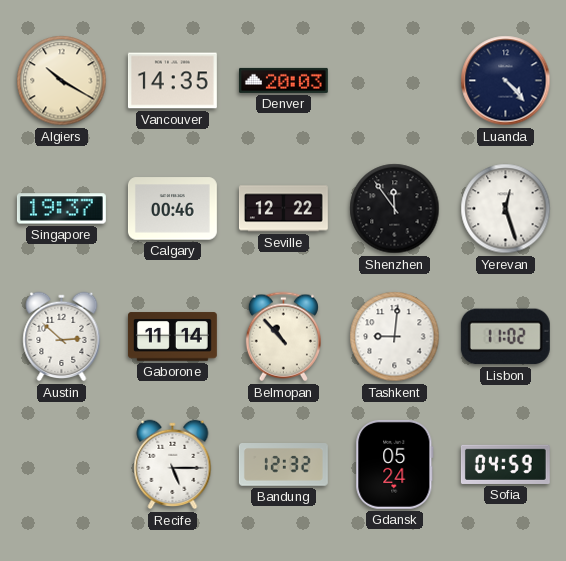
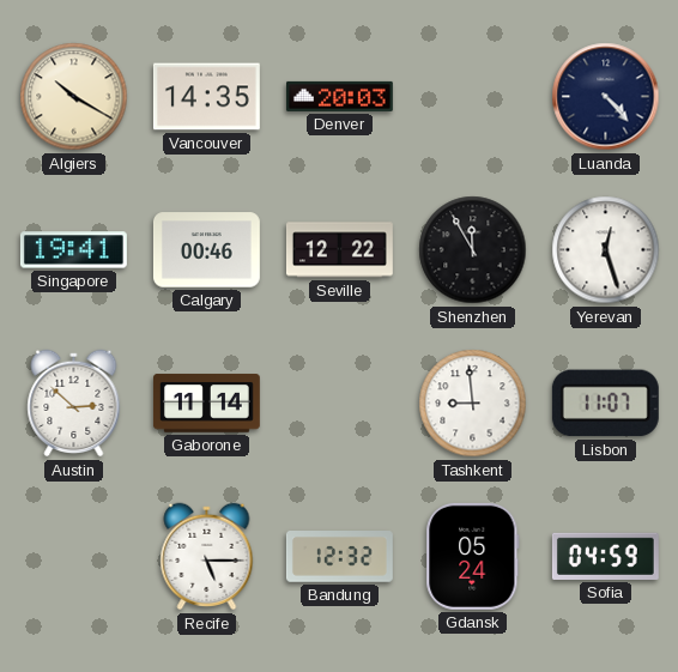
Singapore: 19:37 -> 19:41
Shenzhen: 11:54 -> 11:55
Belmopan: 10:53 -> none
Tashkent: 9:01 -> 8:59
Lisbon: 11:02 -> 11:07
